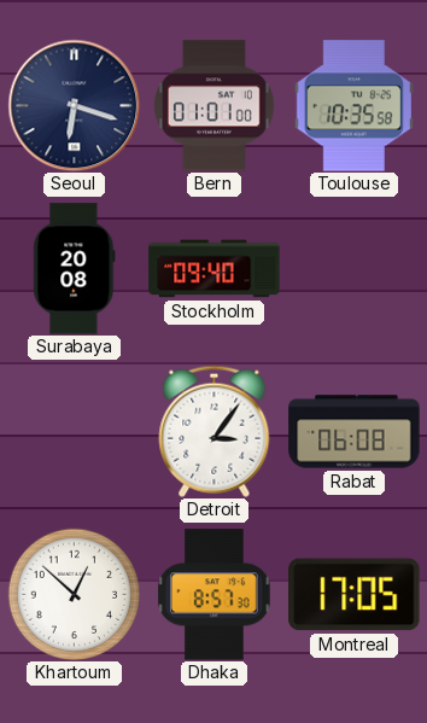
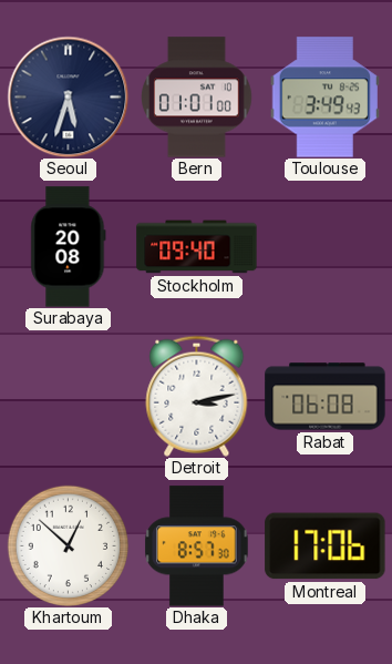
Seoul: 6:18 -> 5:33
Toulouse: 10:35 -> 3:49
Detroit: 3:06 -> 3:13
Montreal: 17:05 -> 17:06
